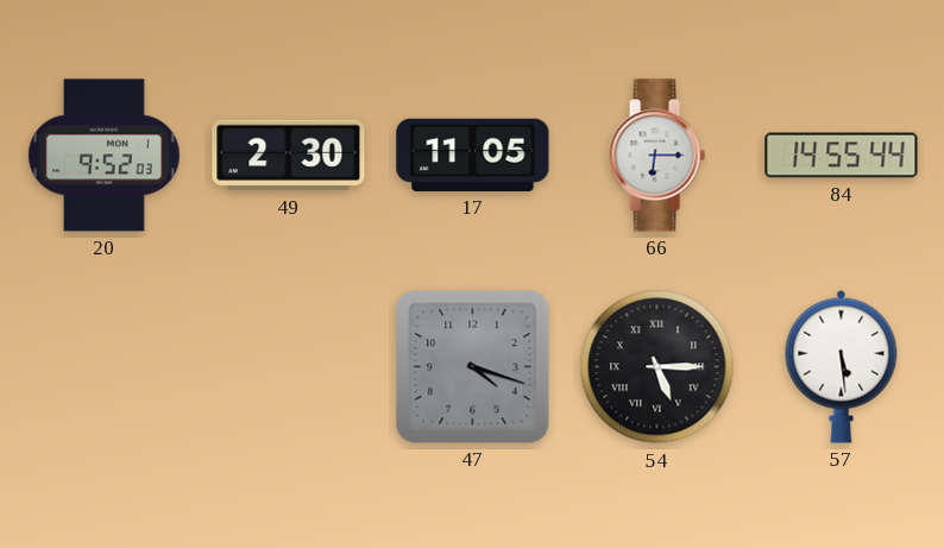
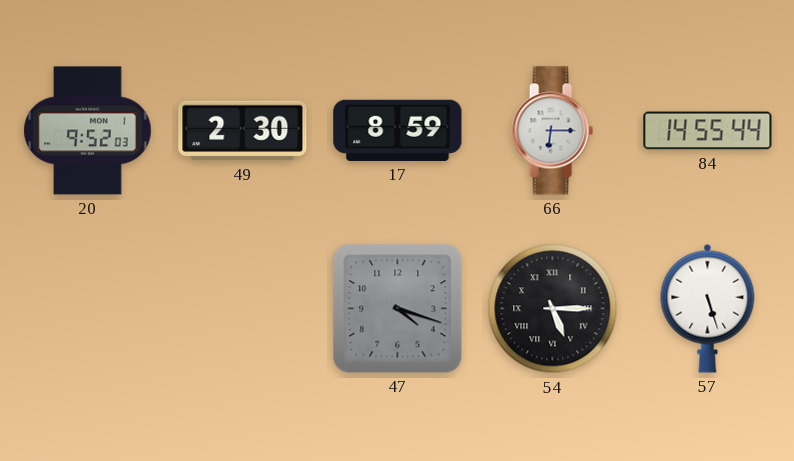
17: 11:05 -> 8:59
57: 5:29 -> 5:27
